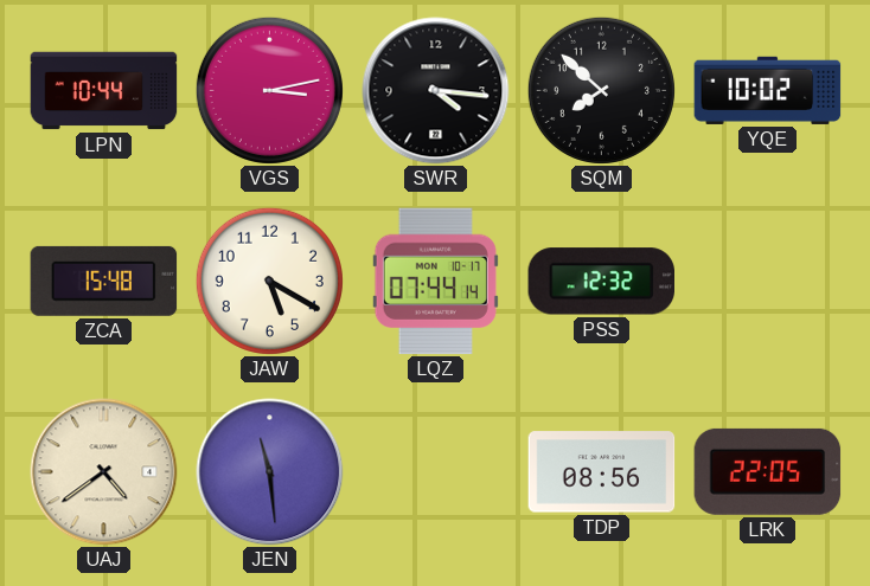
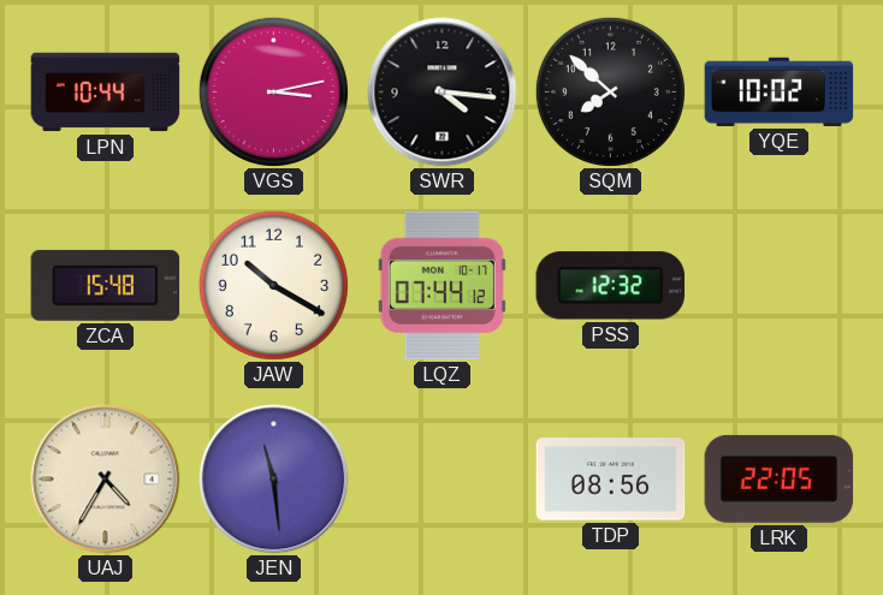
JAW: 5:20 -> 10:20
LQZ: 07:44:14 -> 07:44:12
UAJ: 4:39 -> 4:35
